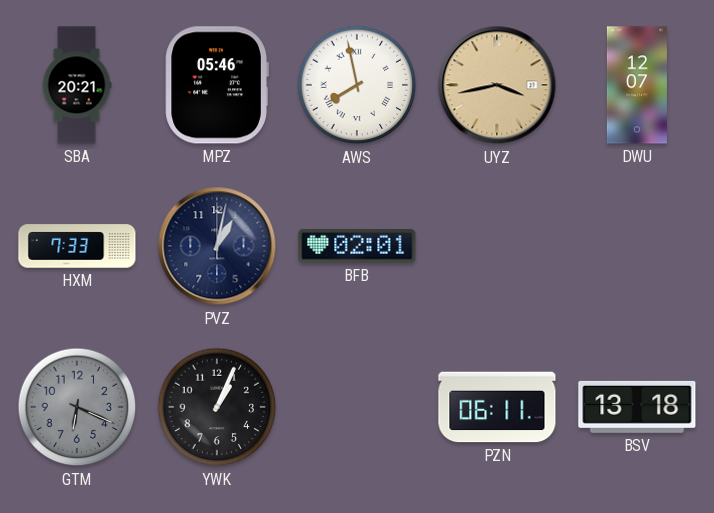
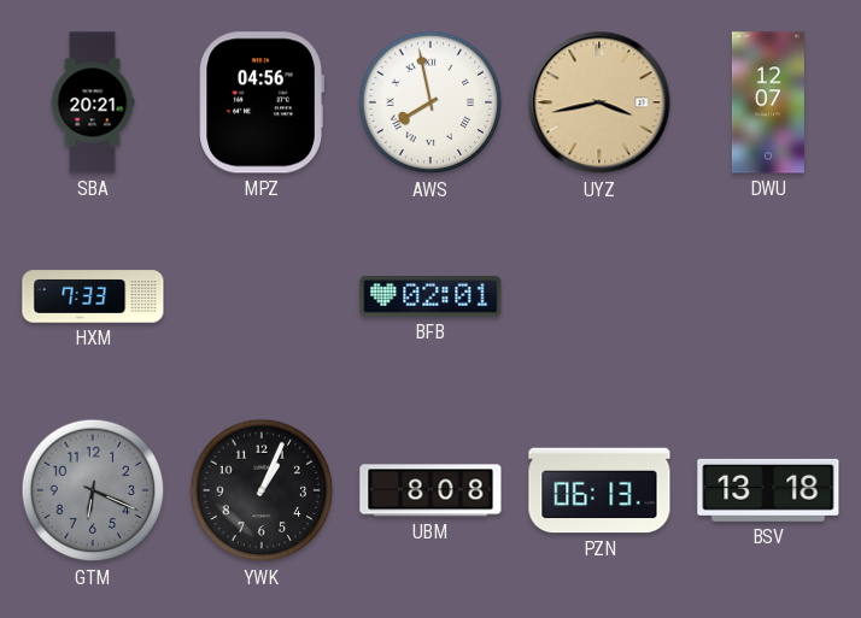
MPZ: 05:46 -> 04:56
PVZ: 1:02 -> none
UBM: none -> 8:08
PZN: 06:11 -> 06:13
